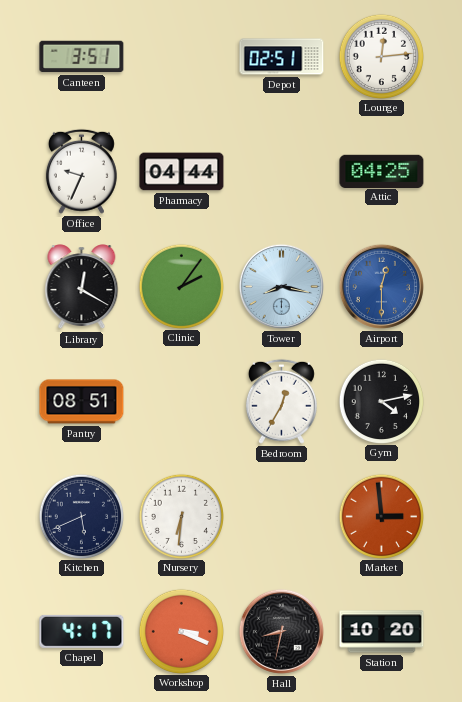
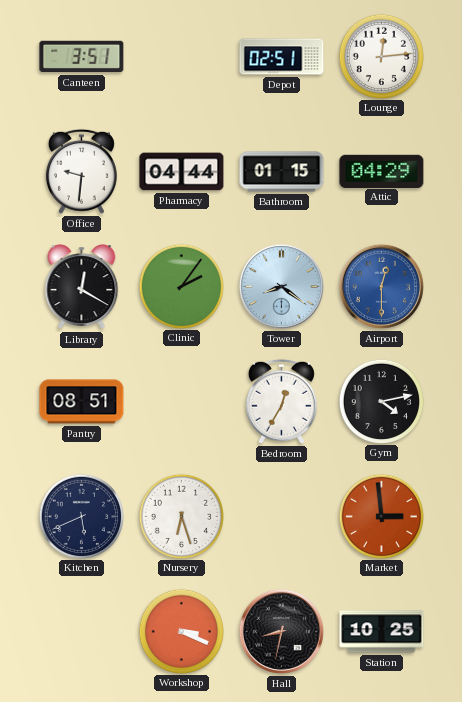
Office: 9:34 -> 9:31
Bathroom: none -> 01:15
Attic: 04:25 -> 04:29
Tower: 8:17 -> 8:21
Nursery: 6:31 -> 6:27
Chapel: 4:17 -> none
Station: 10:20 -> 10:25
